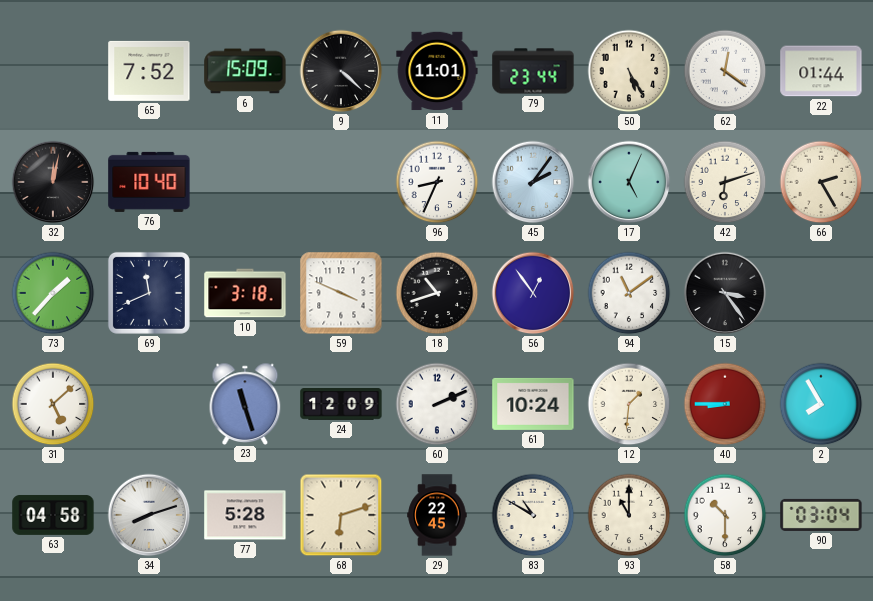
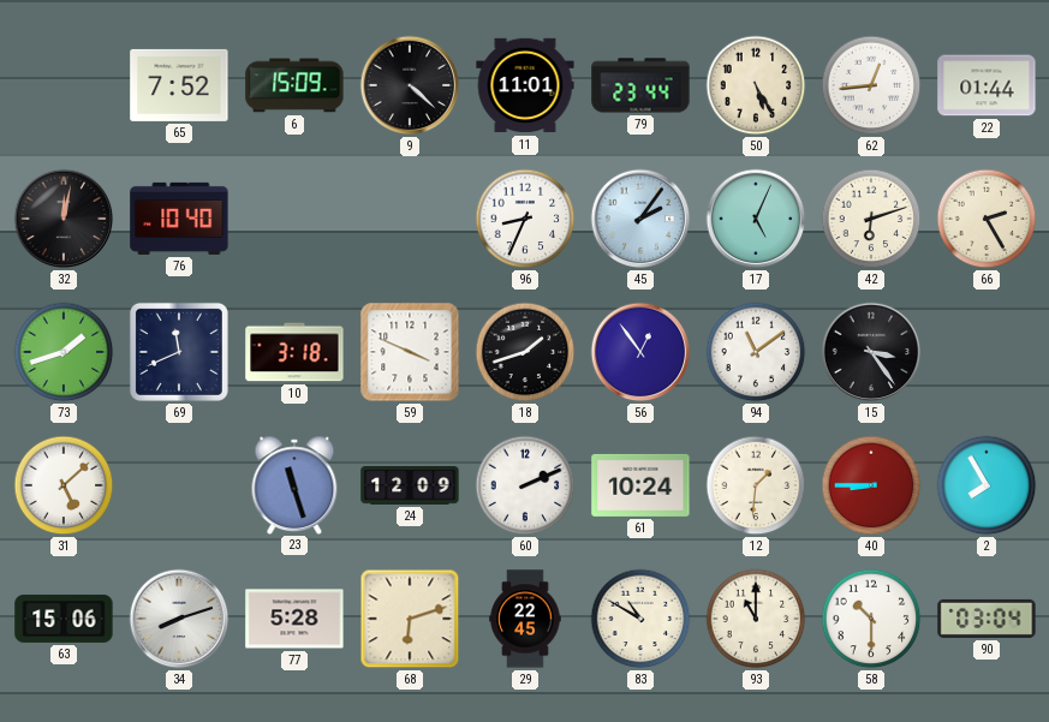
62: 12:21 -> 12:44
73: 1:37 -> 1:42
18: 10:42 -> 1:42
63: 04:58 -> 15:06
